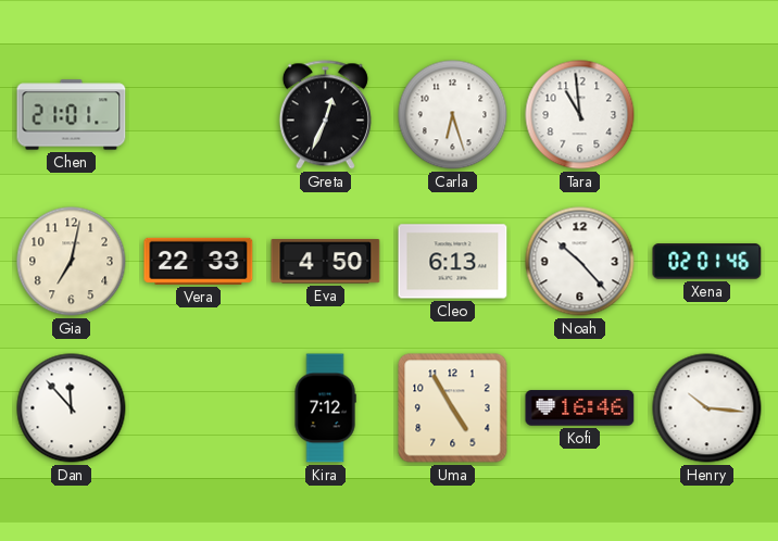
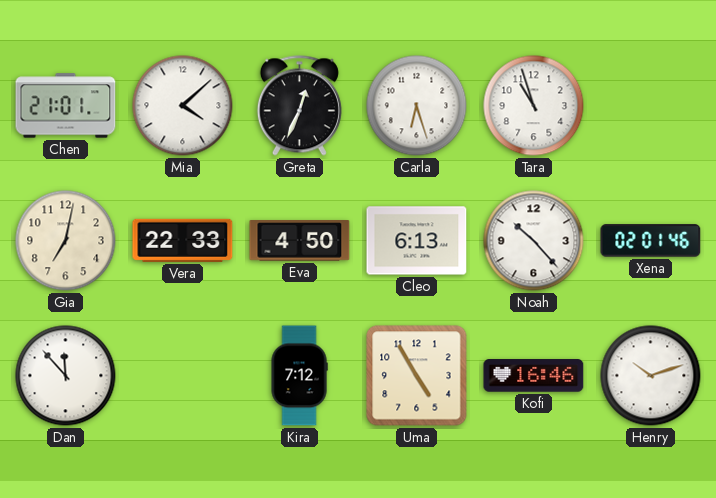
Mia: none -> 4:08
Tara: 10:59 -> 10:57
Henry: 10:16 -> 10:12
